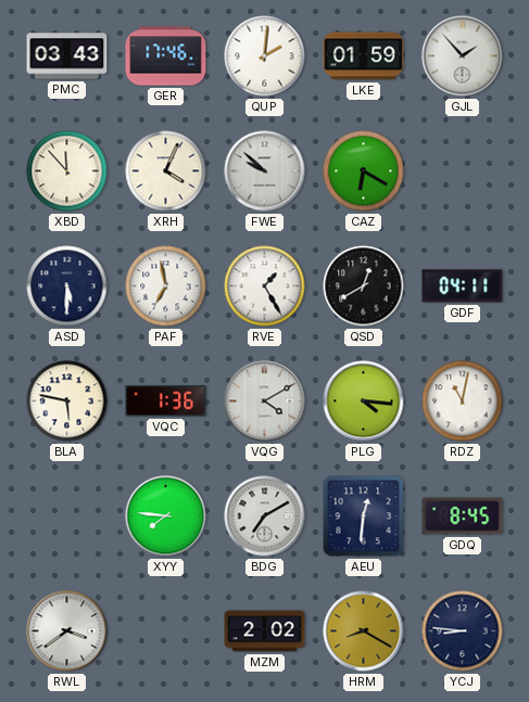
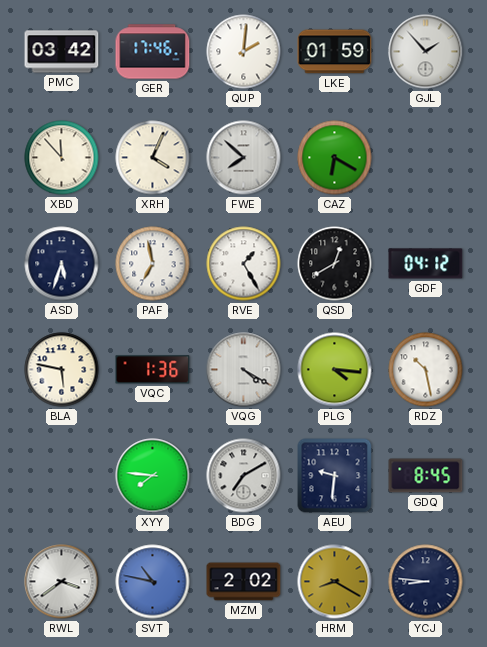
PMC: 03:43 -> 03:42
FWE: 9:52 -> 7:52
ASD: 5:30 -> 5:33
GDF: 04:11 -> 04:12
VQG: 4:10 -> 4:20
RDZ: 11:02 -> 10:28
AEU: 12:31 -> 9:31
SVT: none -> 10:47
